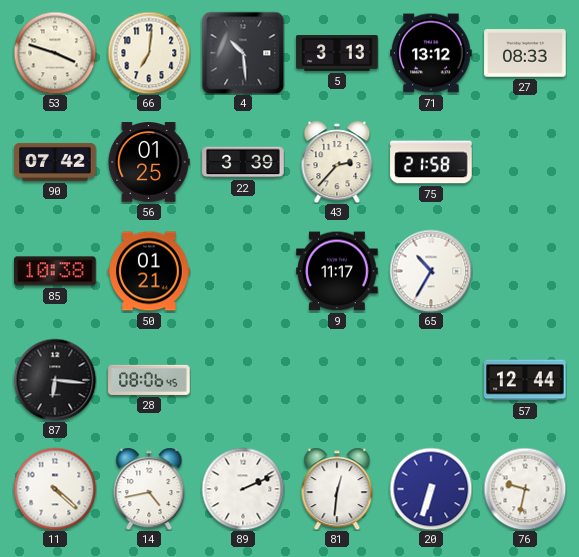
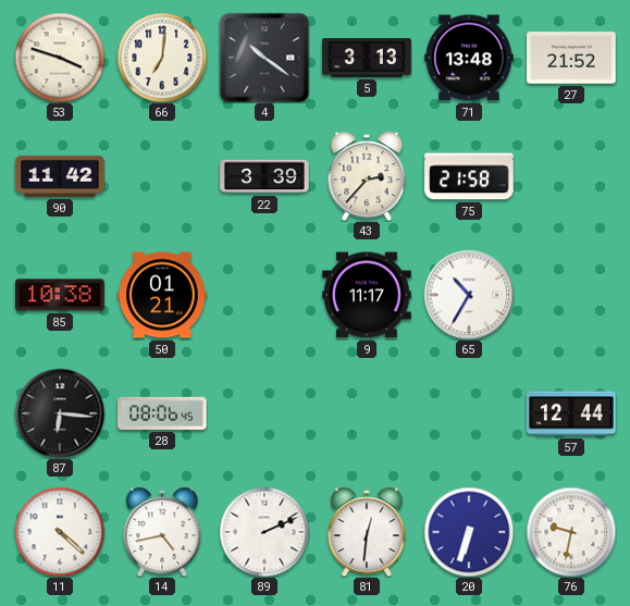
4: 10:29 -> 10:21
71: 13:12 -> 13:48
27: 08:33 -> 21:52
90: 07:42 -> 11:42
56: 01:25 -> none
